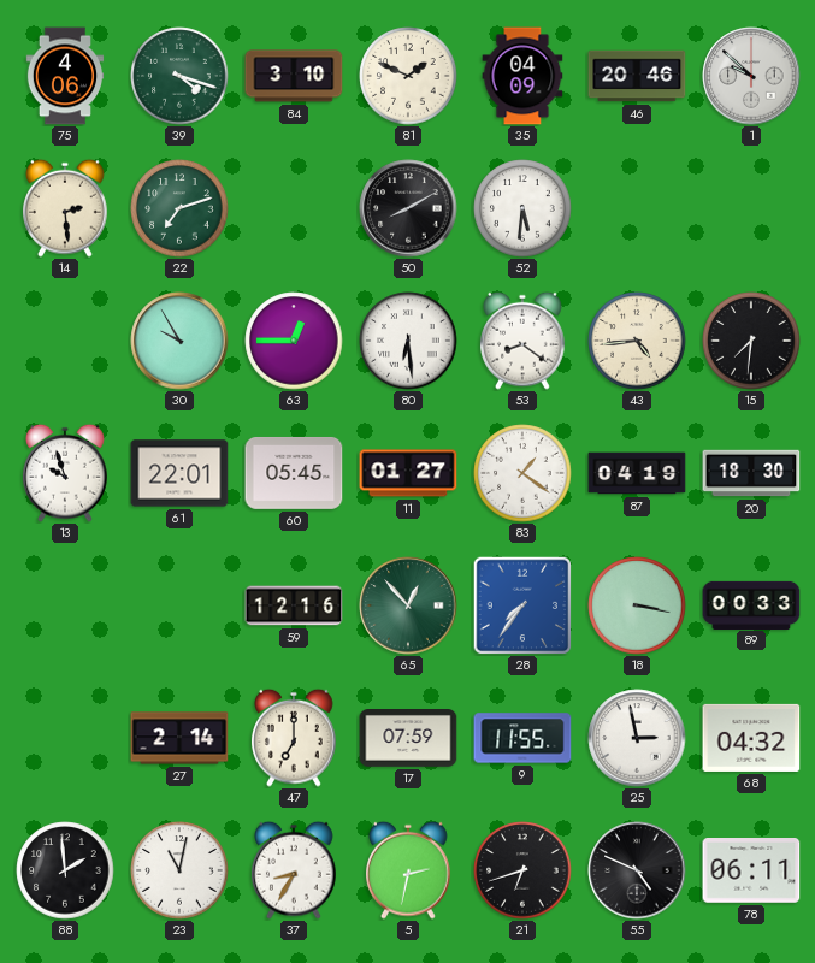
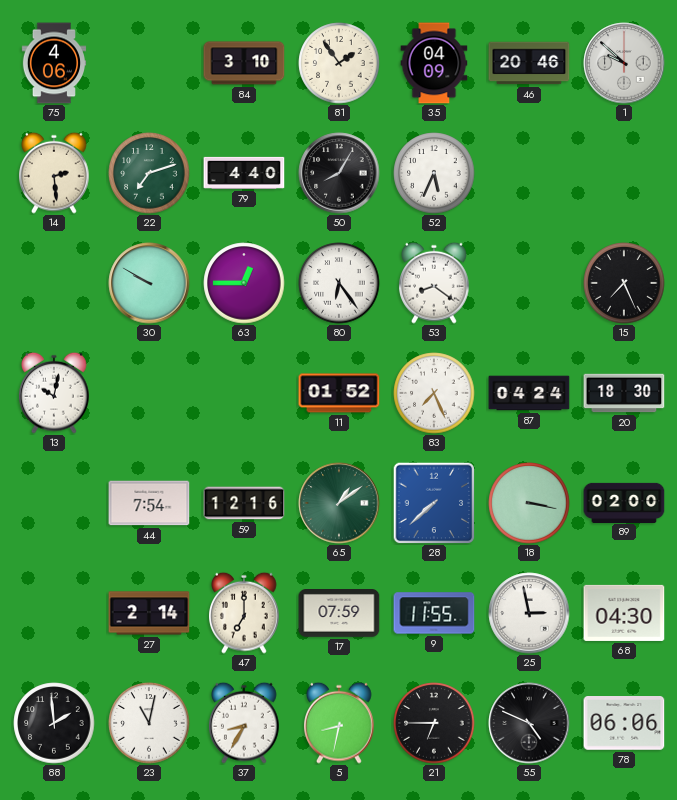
39: 4:18 -> none
81: 1:49 -> 1:54
79: none -> 4:40
50: 8:10 -> 8:05
52: 5:31 -> 5:34
30: 9:55 -> 9:50
80: 6:29 -> 6:24
43: 4:44 -> none
15: 7:31 -> 7:26
13: 9:57 -> 10:02
61: 22:01 -> none
60: 05:45 -> none
11: 01:27 -> 01:52
83: 1:21 -> 7:26
87: 04:19 -> 04:24
44: none -> 7:54
65: 12:53 -> 1:09
28: 7:36 -> 7:38
89: 00:33 -> 02:00
68: 04:32 -> 04:30
5: 2:32 -> 8:32
21: 6:42 -> 6:45
78: 06:11 -> 06:06
